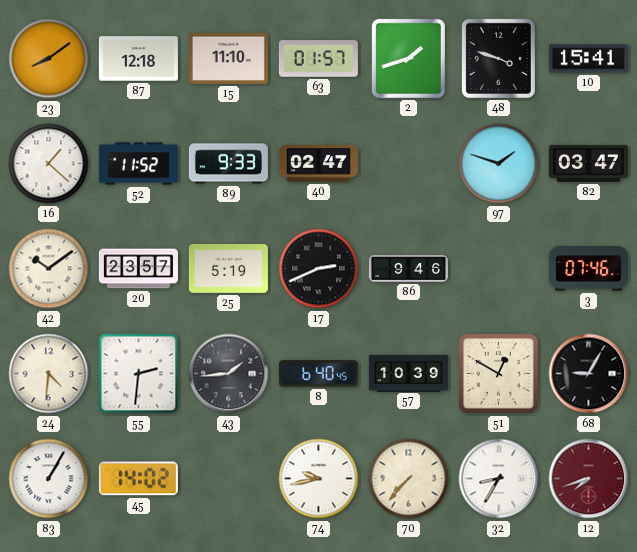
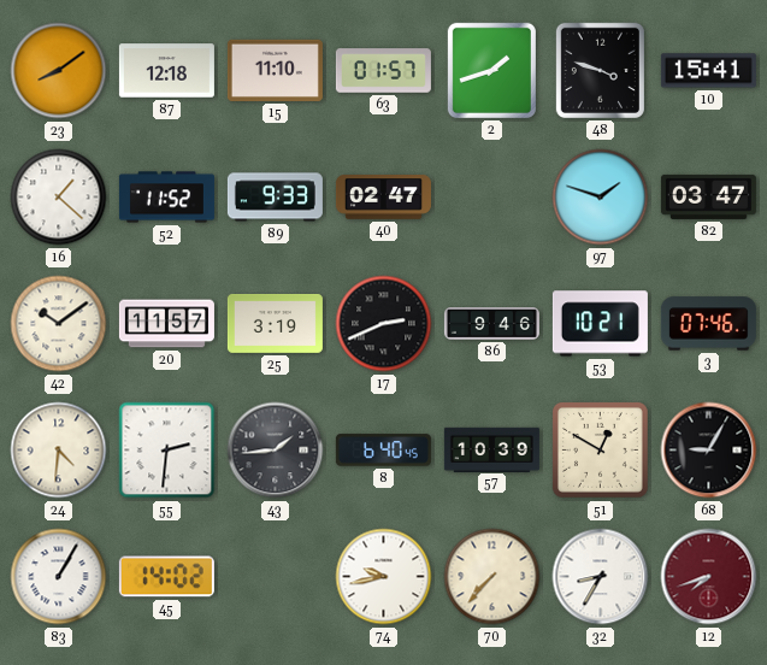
20: 23:57 -> 11:57
25: 5:19 -> 3:19
53: none -> 10:21
